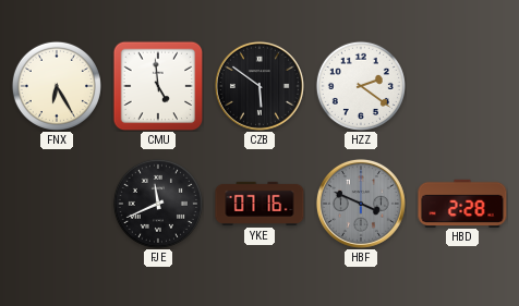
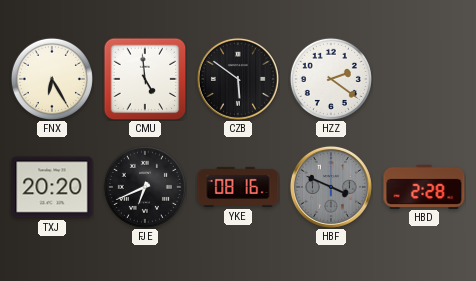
TXJ: none -> 20:20
FJE: 11:41 -> 6:41
YKE: 07:16 -> 08:16
